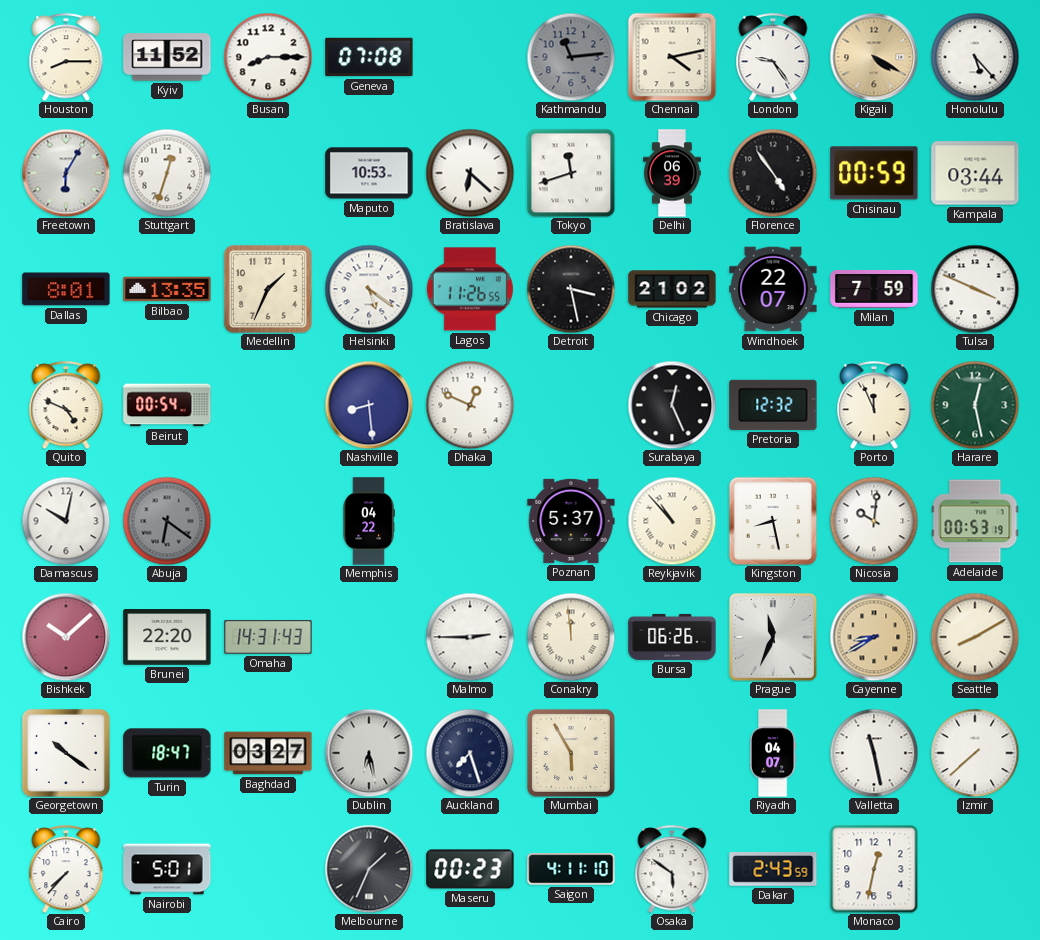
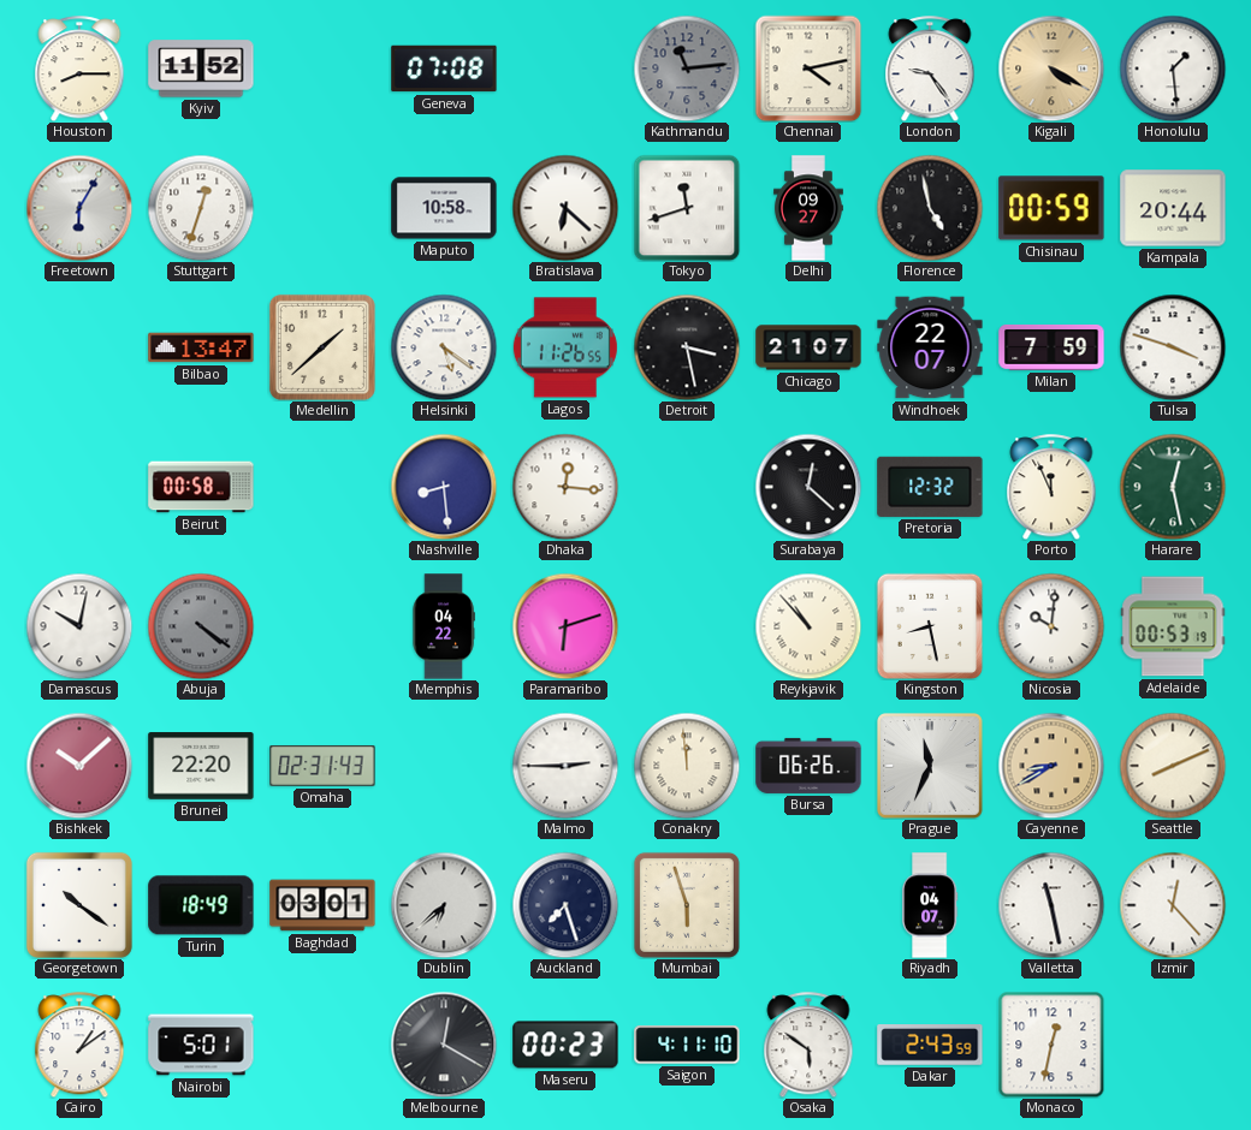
Busan: 8:15 -> none
Honolulu: 5:23 -> 1:29
Maputo: 10:53 -> 10:58
Delhi: 06:39 -> 09:27
Florence: 4:54 -> 4:58
Kampala: 03:44 -> 20:44
Dallas: 8:01 -> none
Bilbao: 13:35 -> 13:47
Medellin: 1:34 -> 1:38
Chicago: 21:02 -> 21:07
Tulsa: 3:49 -> 3:48
Quito: 4:49 -> none
Beirut: 00:54 -> 00:58
Dhaka: 12:49 -> 12:16
Surabaya: 12:26 -> 12:22
Abuja: 6:21 -> 4:21
Paramaribo: none -> 6:12
Poznan: 5:37 -> none
Omaha: 14:31 -> 02:31
Seattle: 8:10 -> 8:11
Turin: 18:47 -> 18:49
Baghdad: 03:27 -> 03:01
Dublin: 6:28 -> 6:38
Mumbai: 5:55 -> 5:57
Izmir: 7:38 -> 12:23
Cairo: 7:37 -> 1:09
Melbourne: 1:34 -> 12:20
